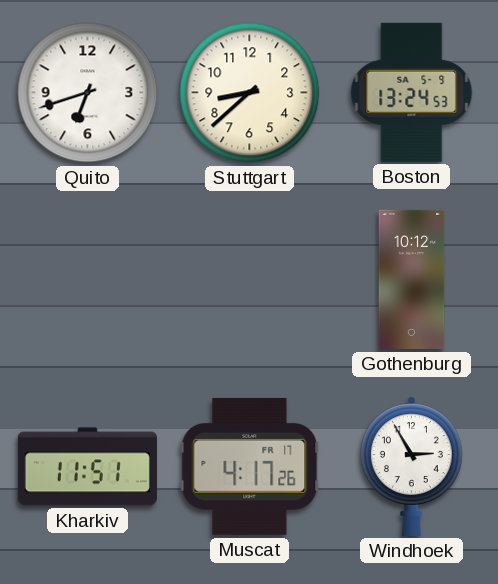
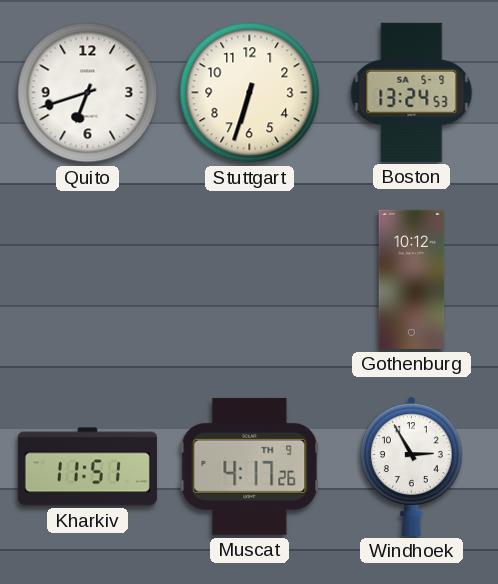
Stuttgart: 8:38 -> 6:33
Muscat date: FR 17 -> TH 9
